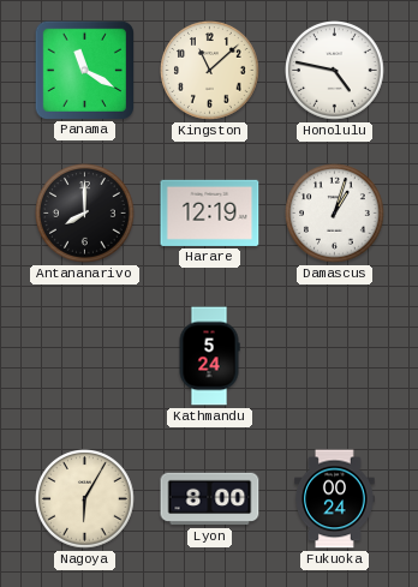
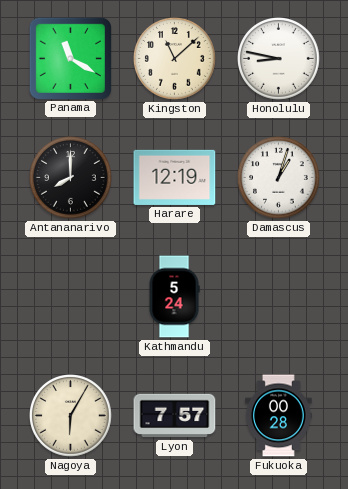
Honolulu: 4:47 -> 8:47
Lyon: 8:00 -> 7:57
Fukuoka: 00:24 -> 00:28
